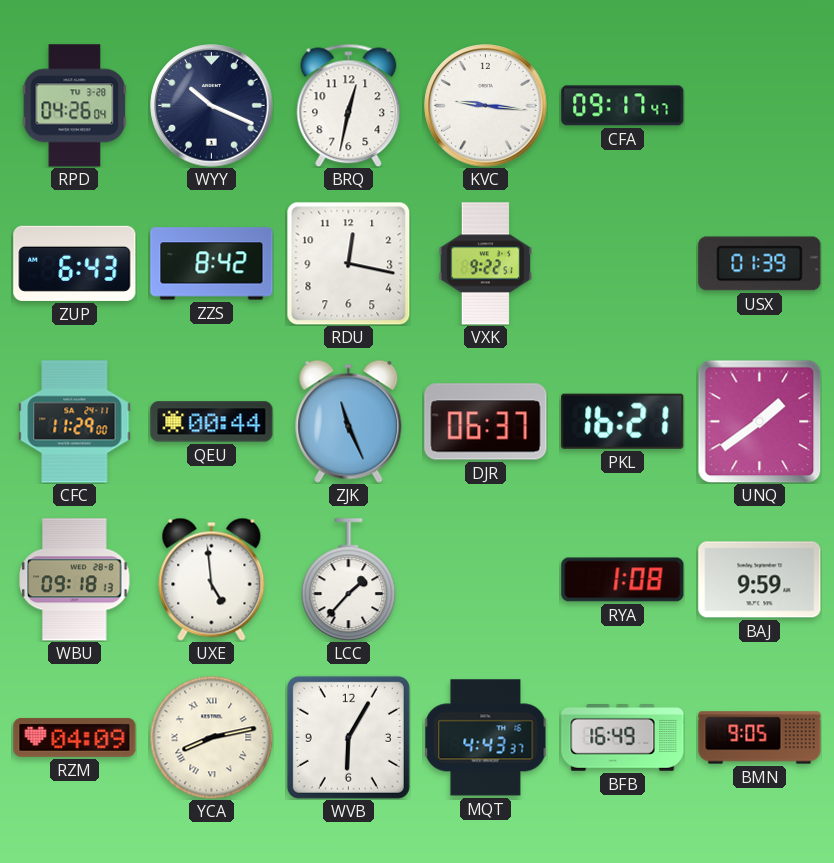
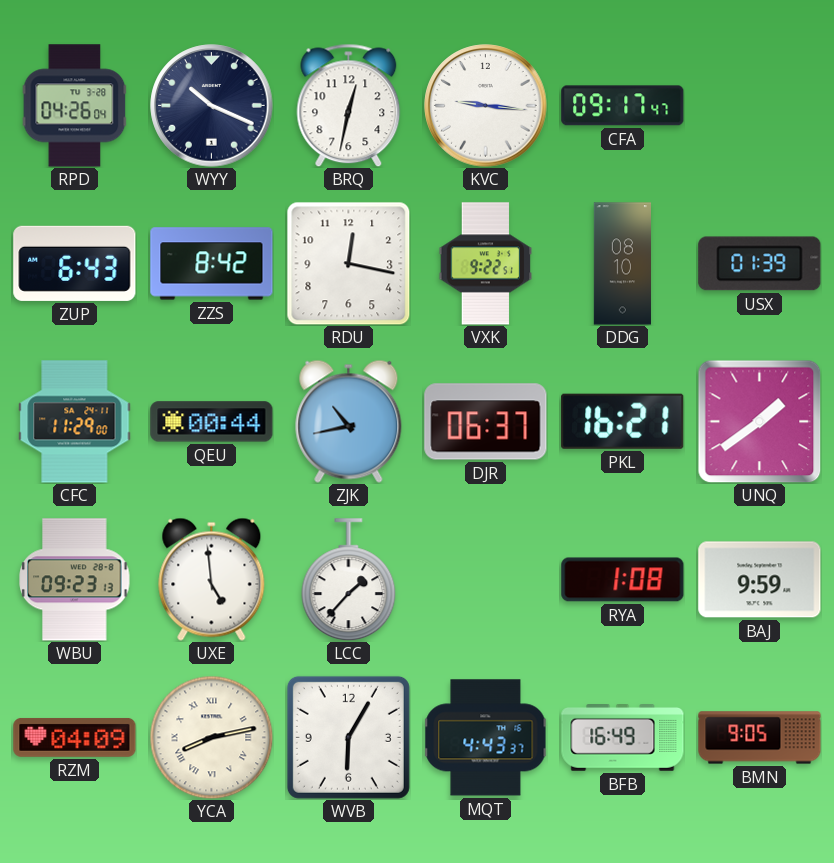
DDG: none -> 08:10
ZJK: 11:26 -> 10:43
WBU: 09:18 -> 09:23
